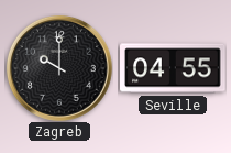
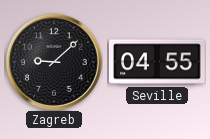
Zagreb: 10:00 -> 9:08
